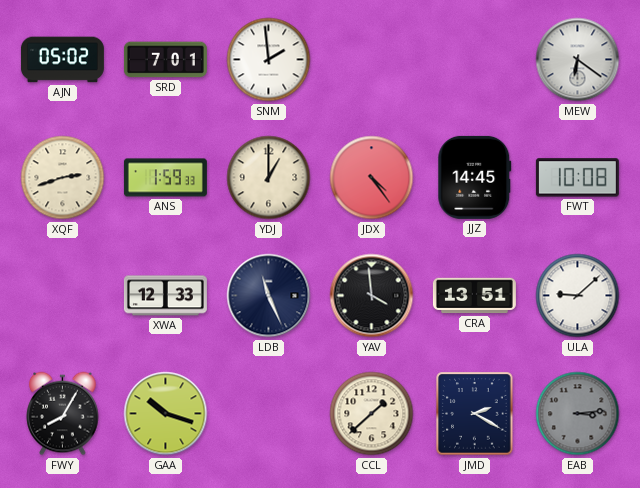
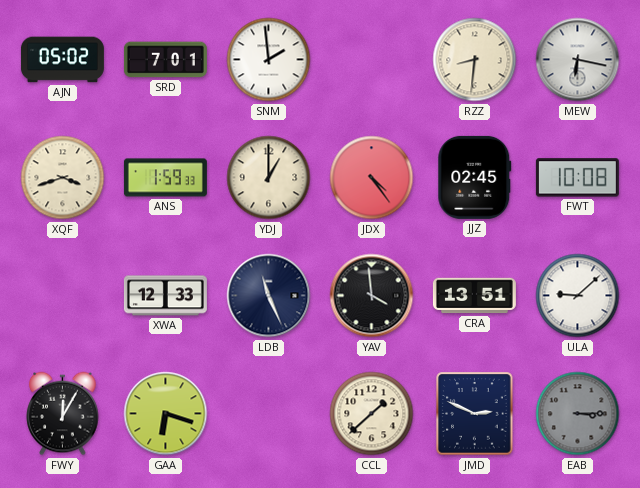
RZZ: none -> 8:31
MEW: 6:21 -> 6:17
XQF: 2:42 -> 3:42
JJZ: 14:45 -> 02:45
FWY: 8:05 -> 12:05
GAA: 10:18 -> 6:18
JMD: 2:20 -> 2:49
EAB: 3:14 -> 3:15
